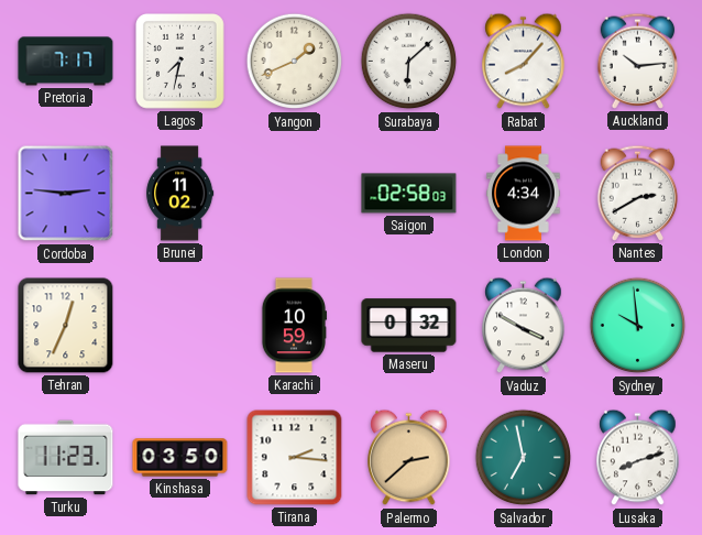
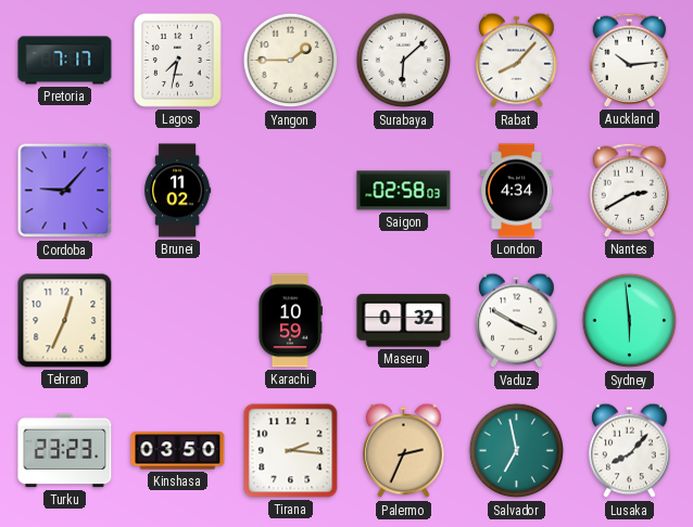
Yangon: 1:41 -> 1:45
Cordoba: 2:46 -> 9:07
Sydney: 9:59 -> 5:59
Turku: 11:23 -> 23:23
Palermo: 2:38 -> 2:34
Lusaka: 8:12 -> 8:07
